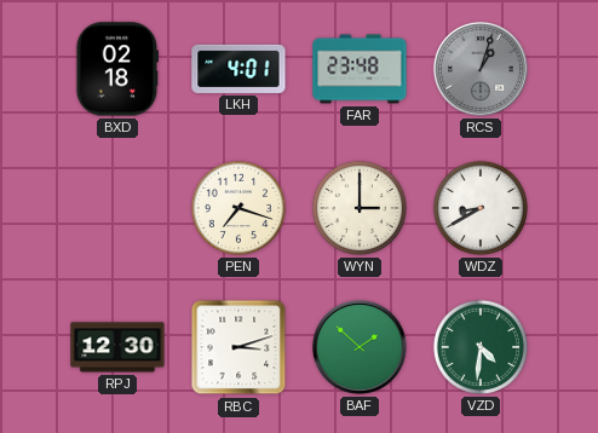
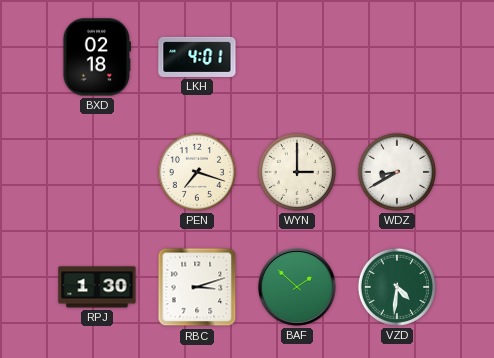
FAR: 23:48 -> none
RCS: 1:03 -> none
RPJ: 12:30 -> 1:30
